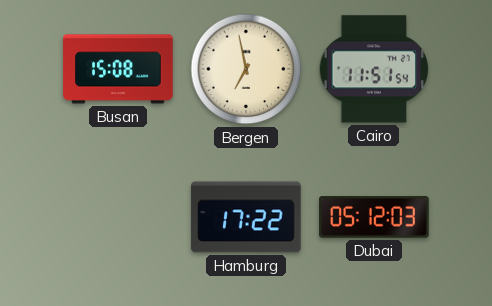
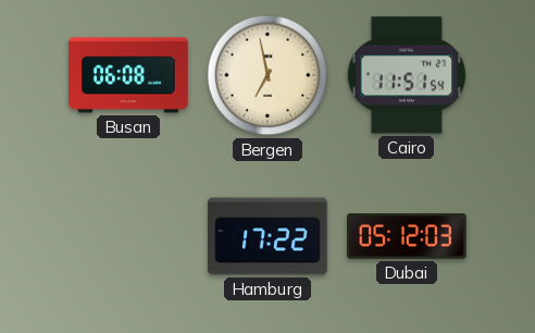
Busan: 15:08 -> 06:08
